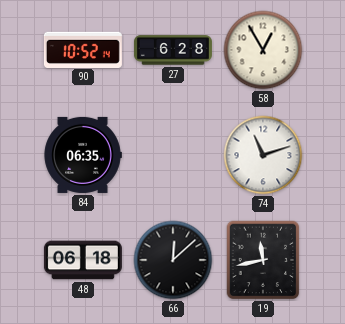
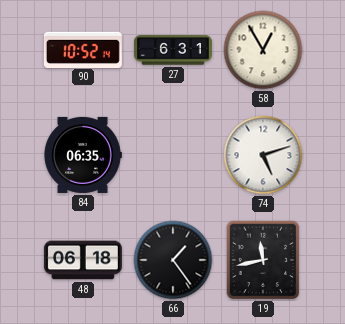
27: 6:28 -> 6:31
74: 11:12 -> 5:12
66: 12:08 -> 1:24
